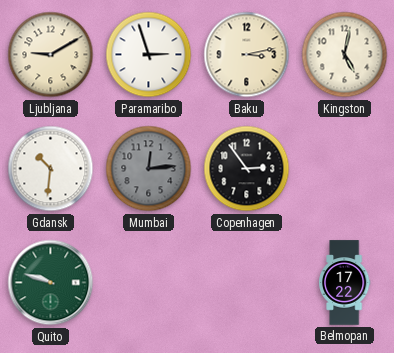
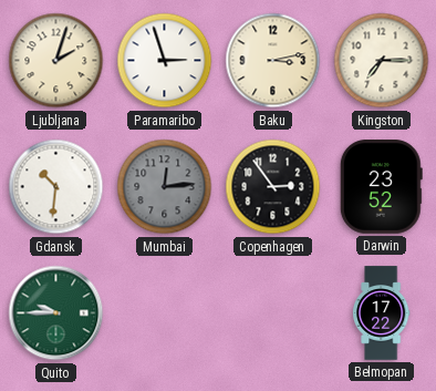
Ljubljana: 9:10 -> 2:03
Kingston: 5:02 -> 7:15
Darwin: none -> 23:52
Quito: 9:48 -> 9:45
